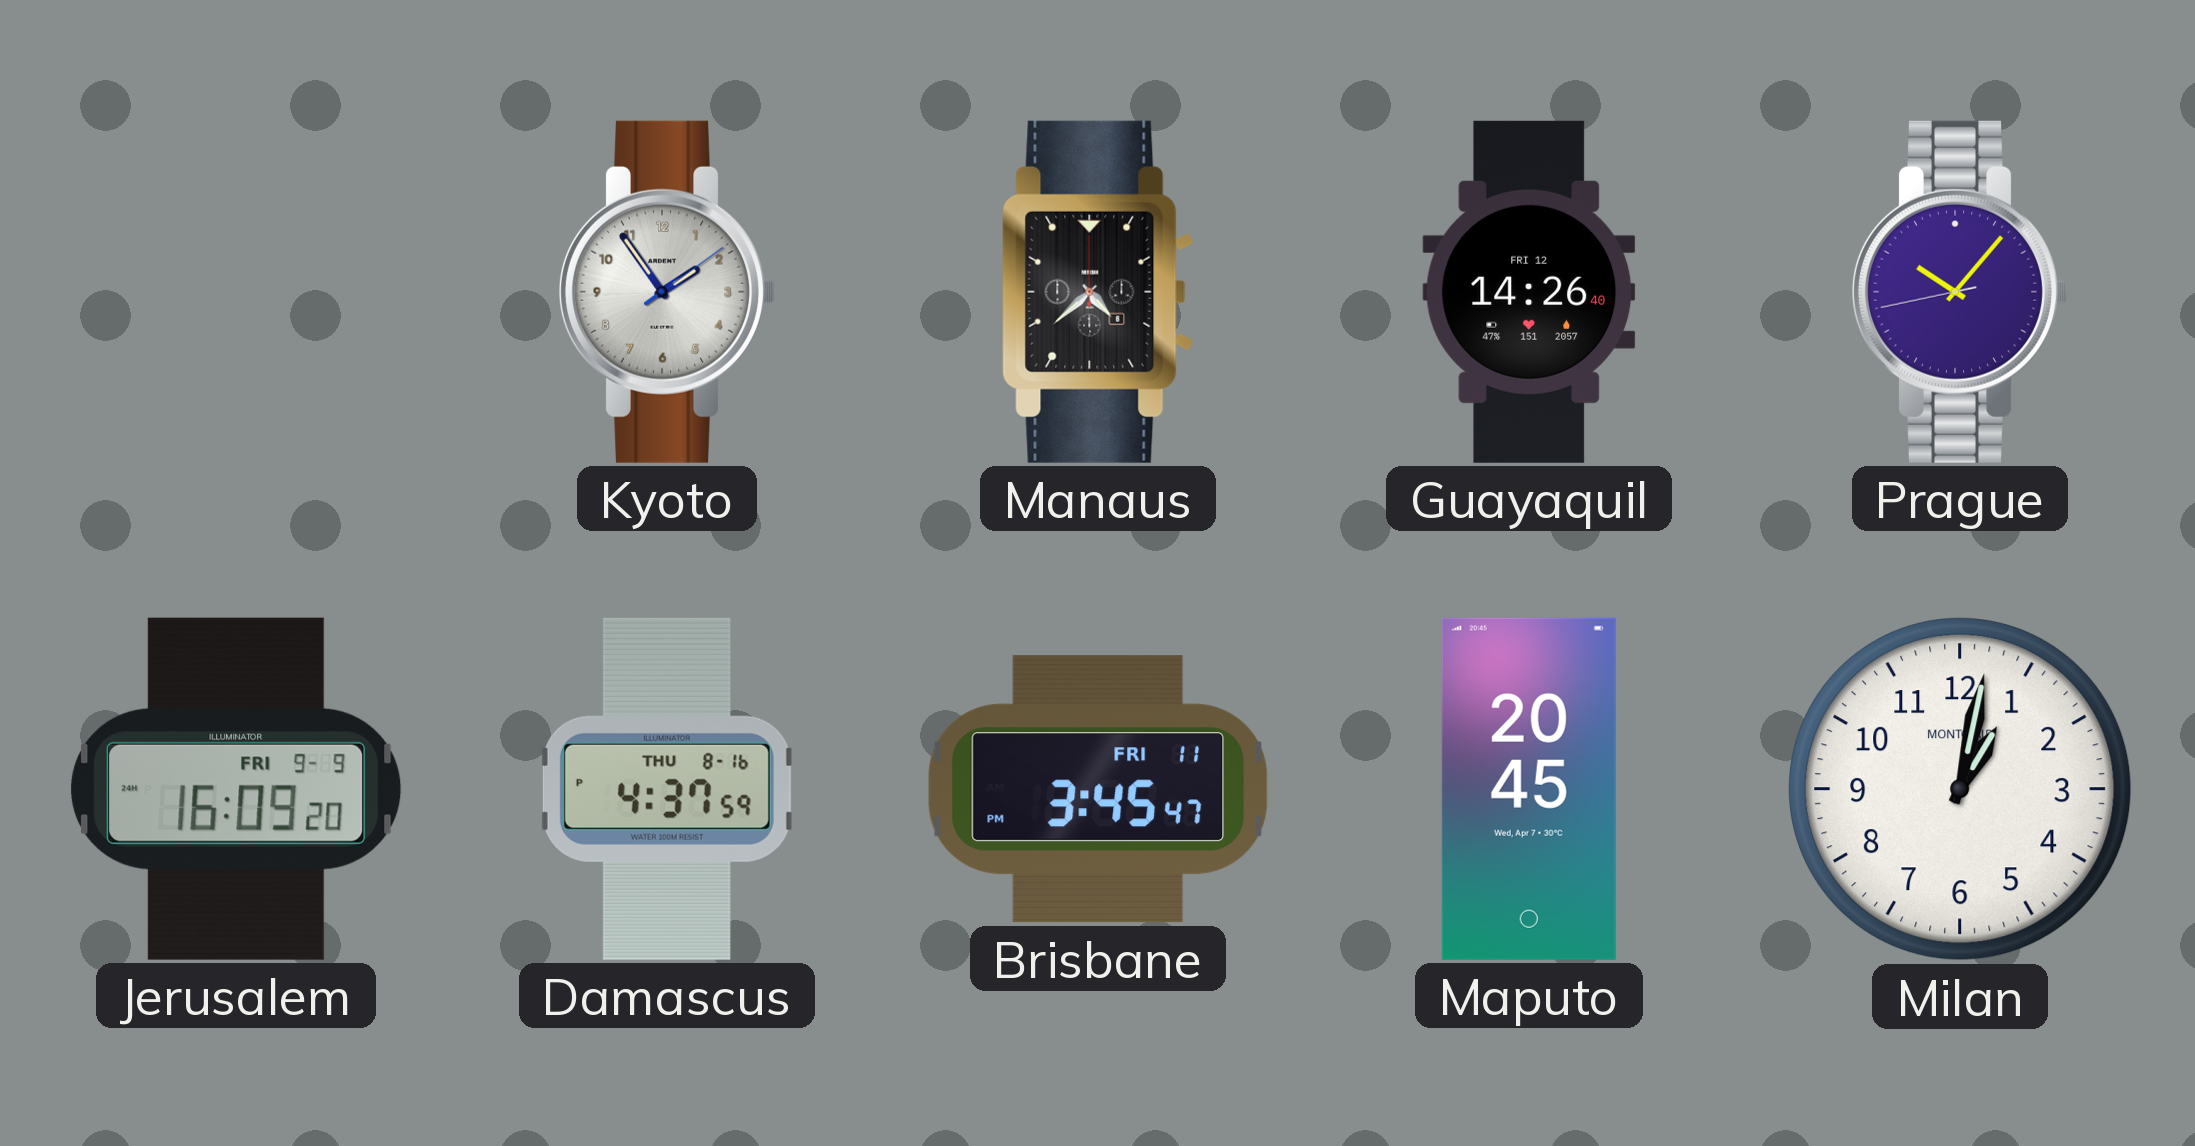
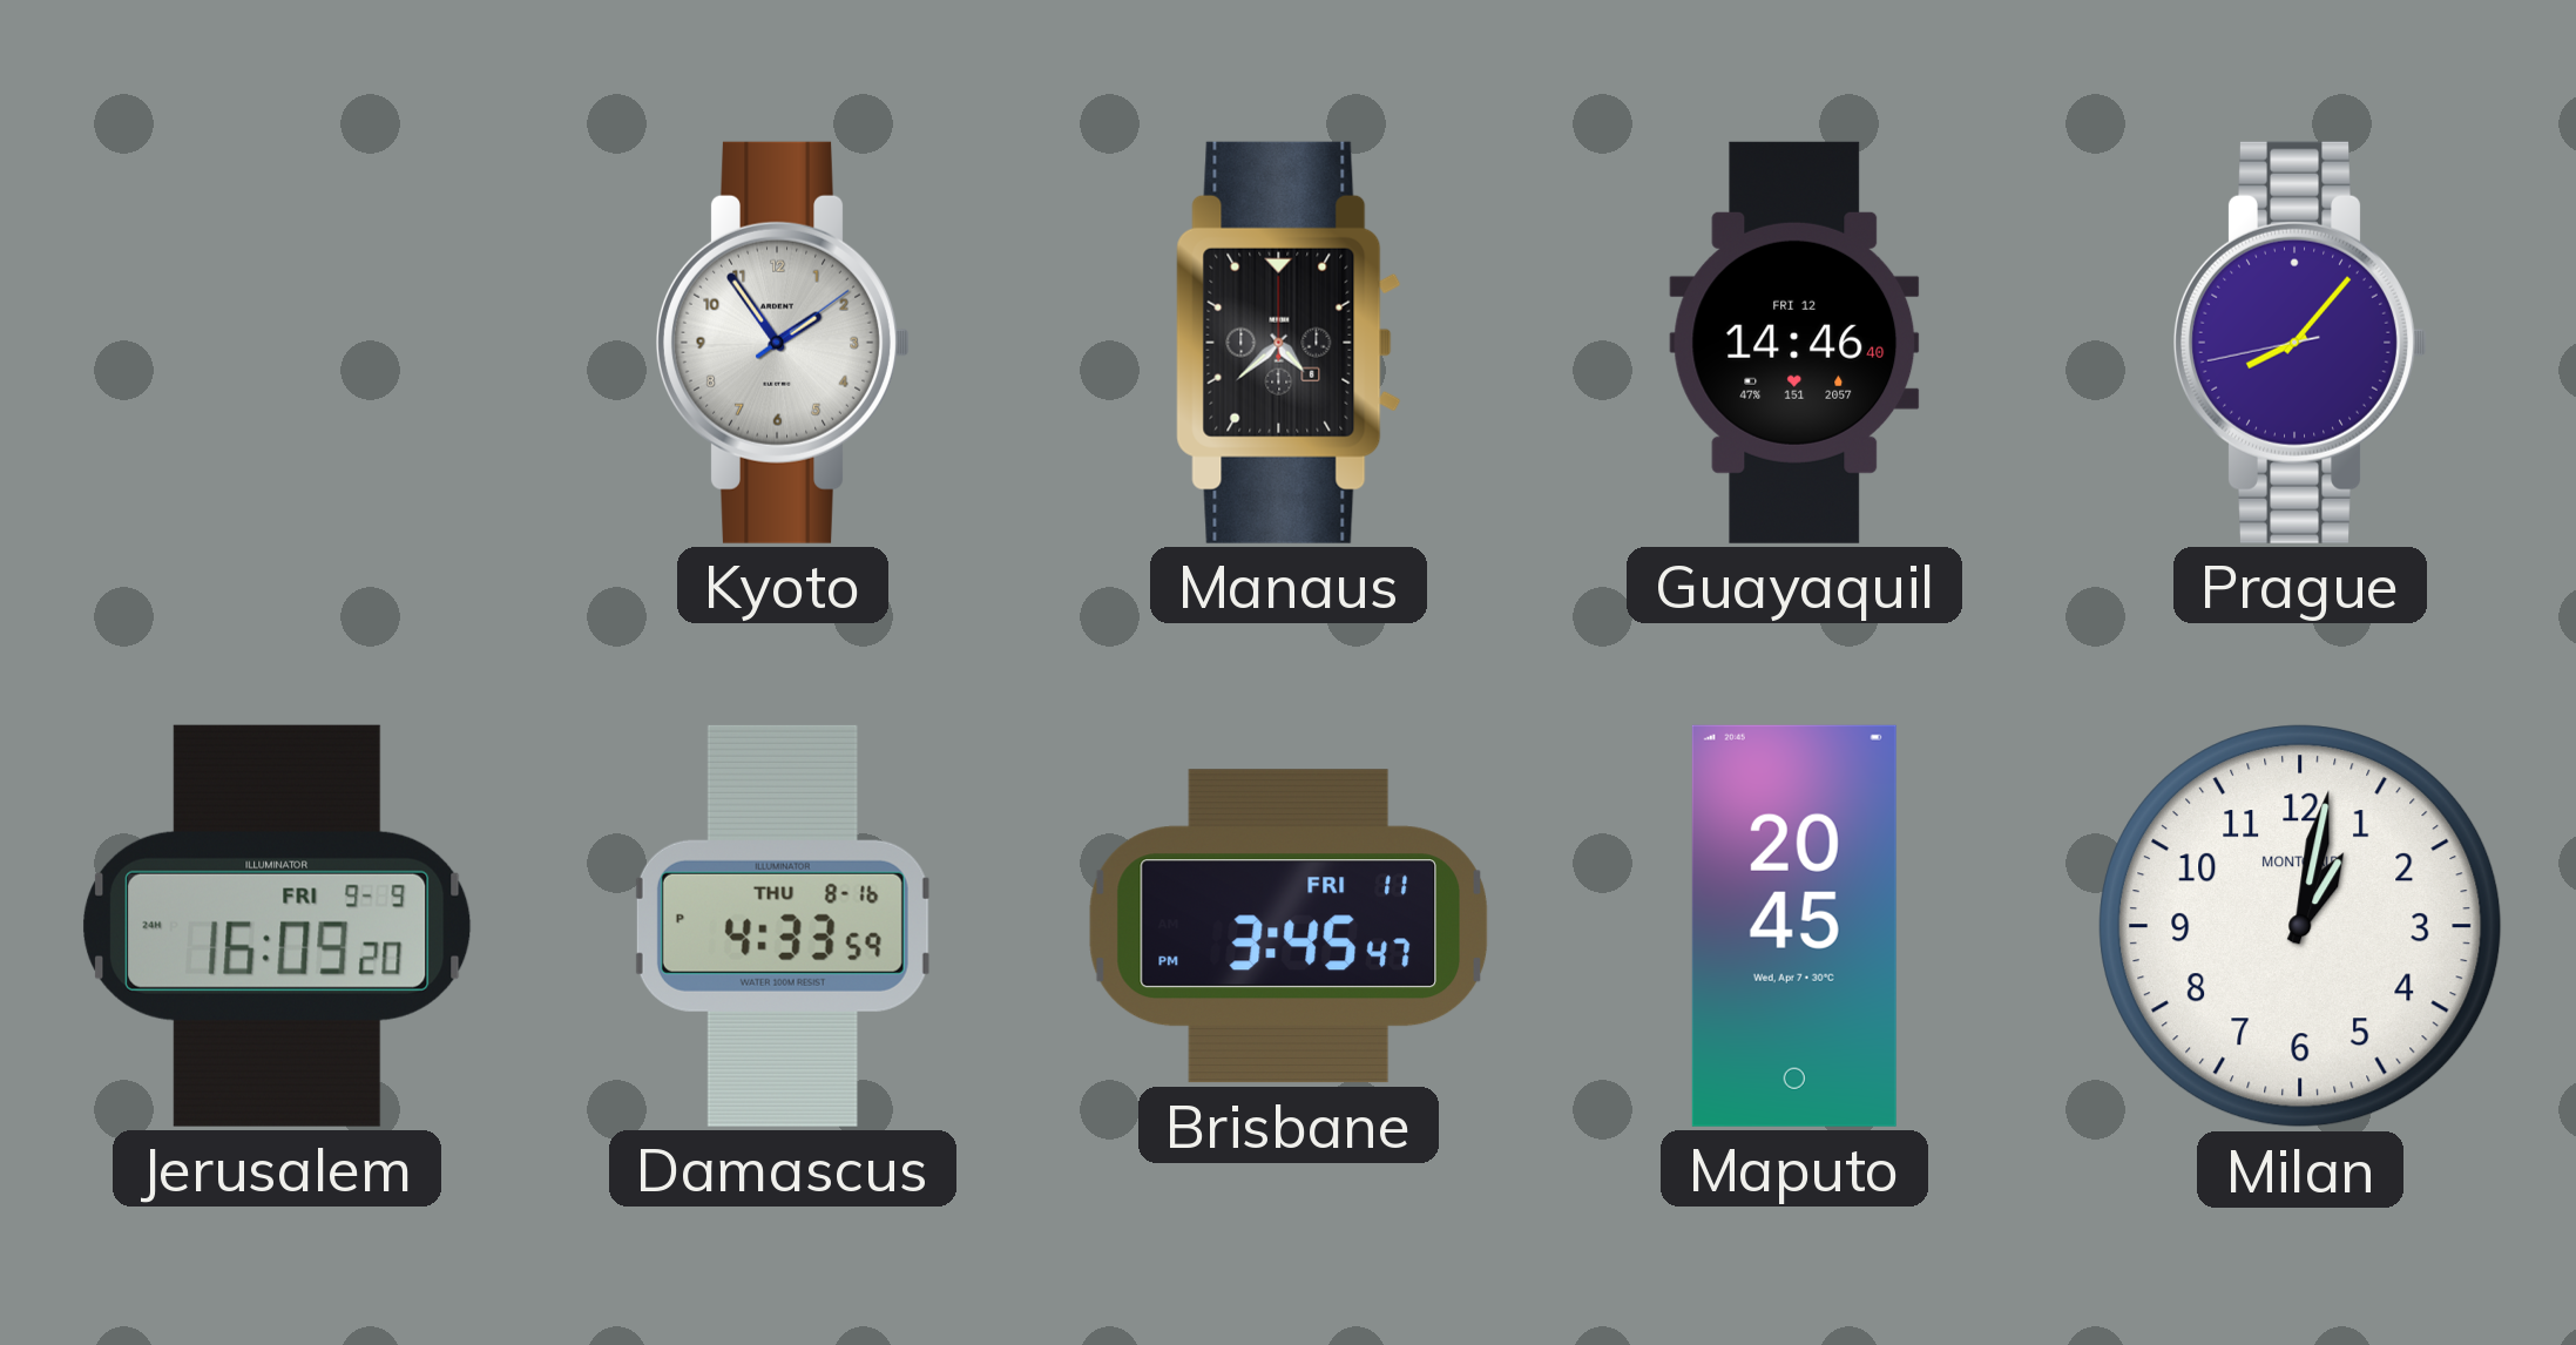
Guayaquil: 14:26 -> 14:46
Prague: 10:06 -> 8:06
Damascus: 4:37 -> 4:33
